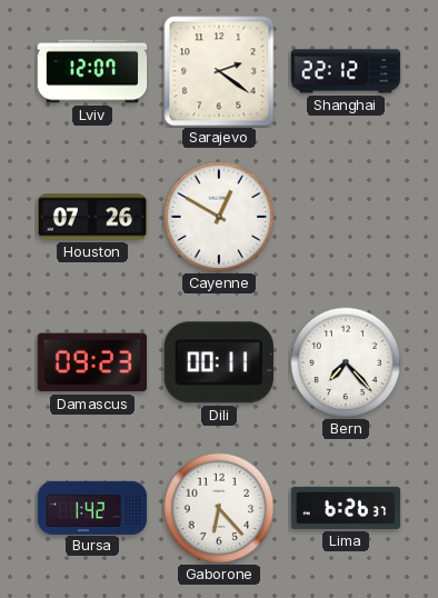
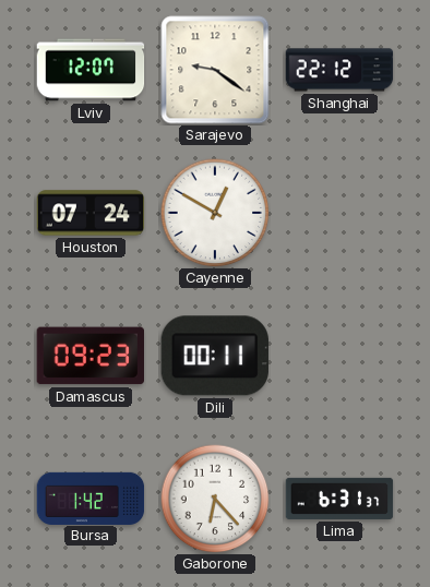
Sarajevo: 2:21 -> 9:21
Houston: 07:26 -> 07:24
Bern: 7:23 -> none
Lima: 6:26 -> 6:31
